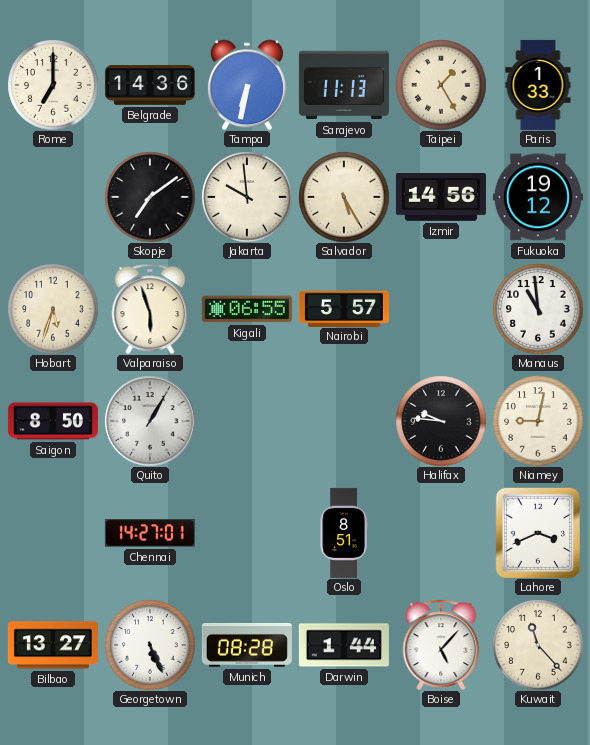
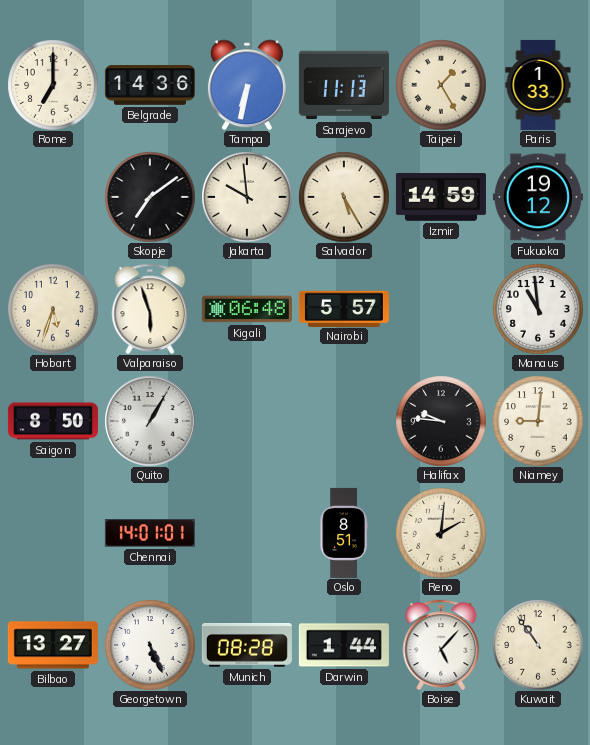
Izmir: 14:56 -> 14:59
Kigali: 06:55 -> 06:48
Niamey: 9:02 -> 9:01
Chennai: 14:27 -> 14:01
Reno: none -> 2:01
Lahore: 3:41 -> none
Kuwait: 11:23 -> 10:54
